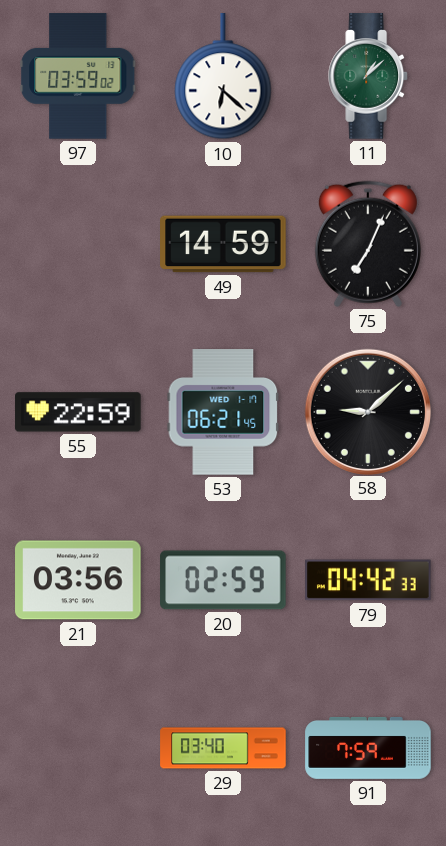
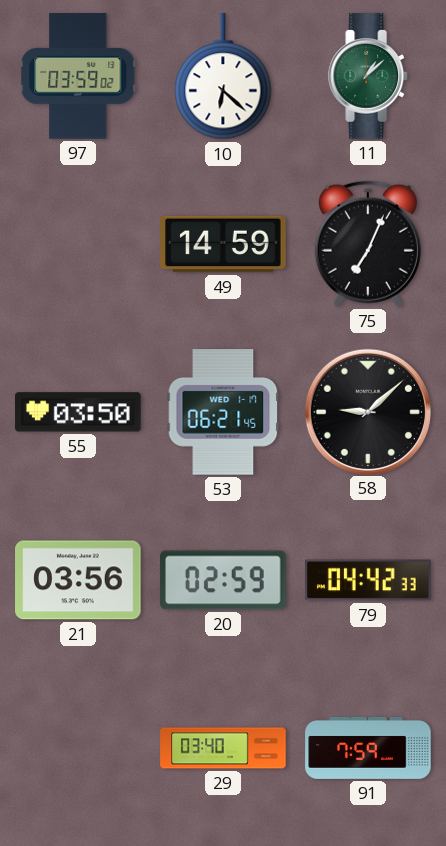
55: 22:59 -> 03:50
